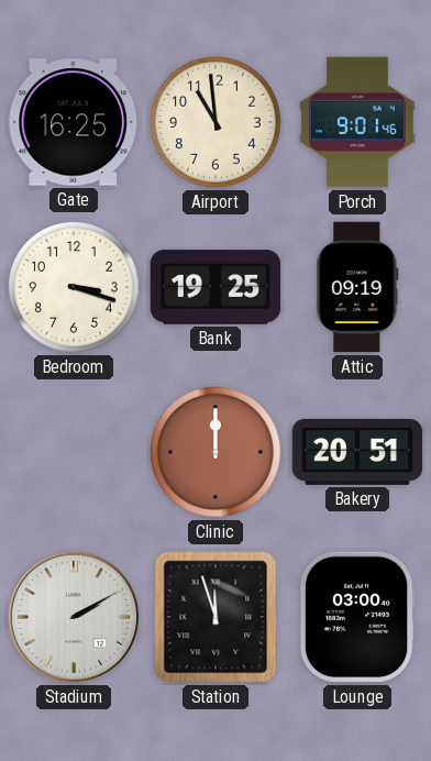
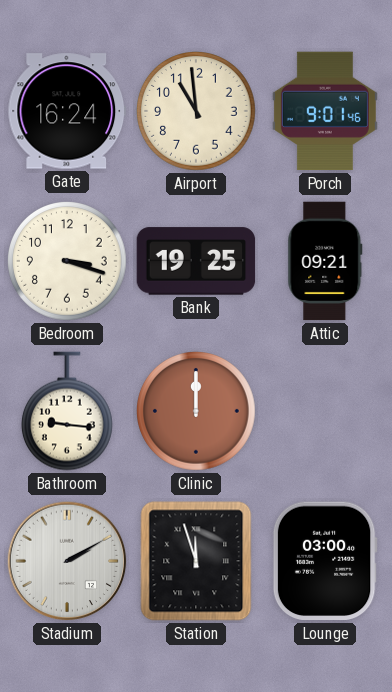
Gate: 16:25 -> 16:24
Attic: 09:19 -> 09:21
Bathroom: none -> 9:16
Bakery: 20:51 -> none
